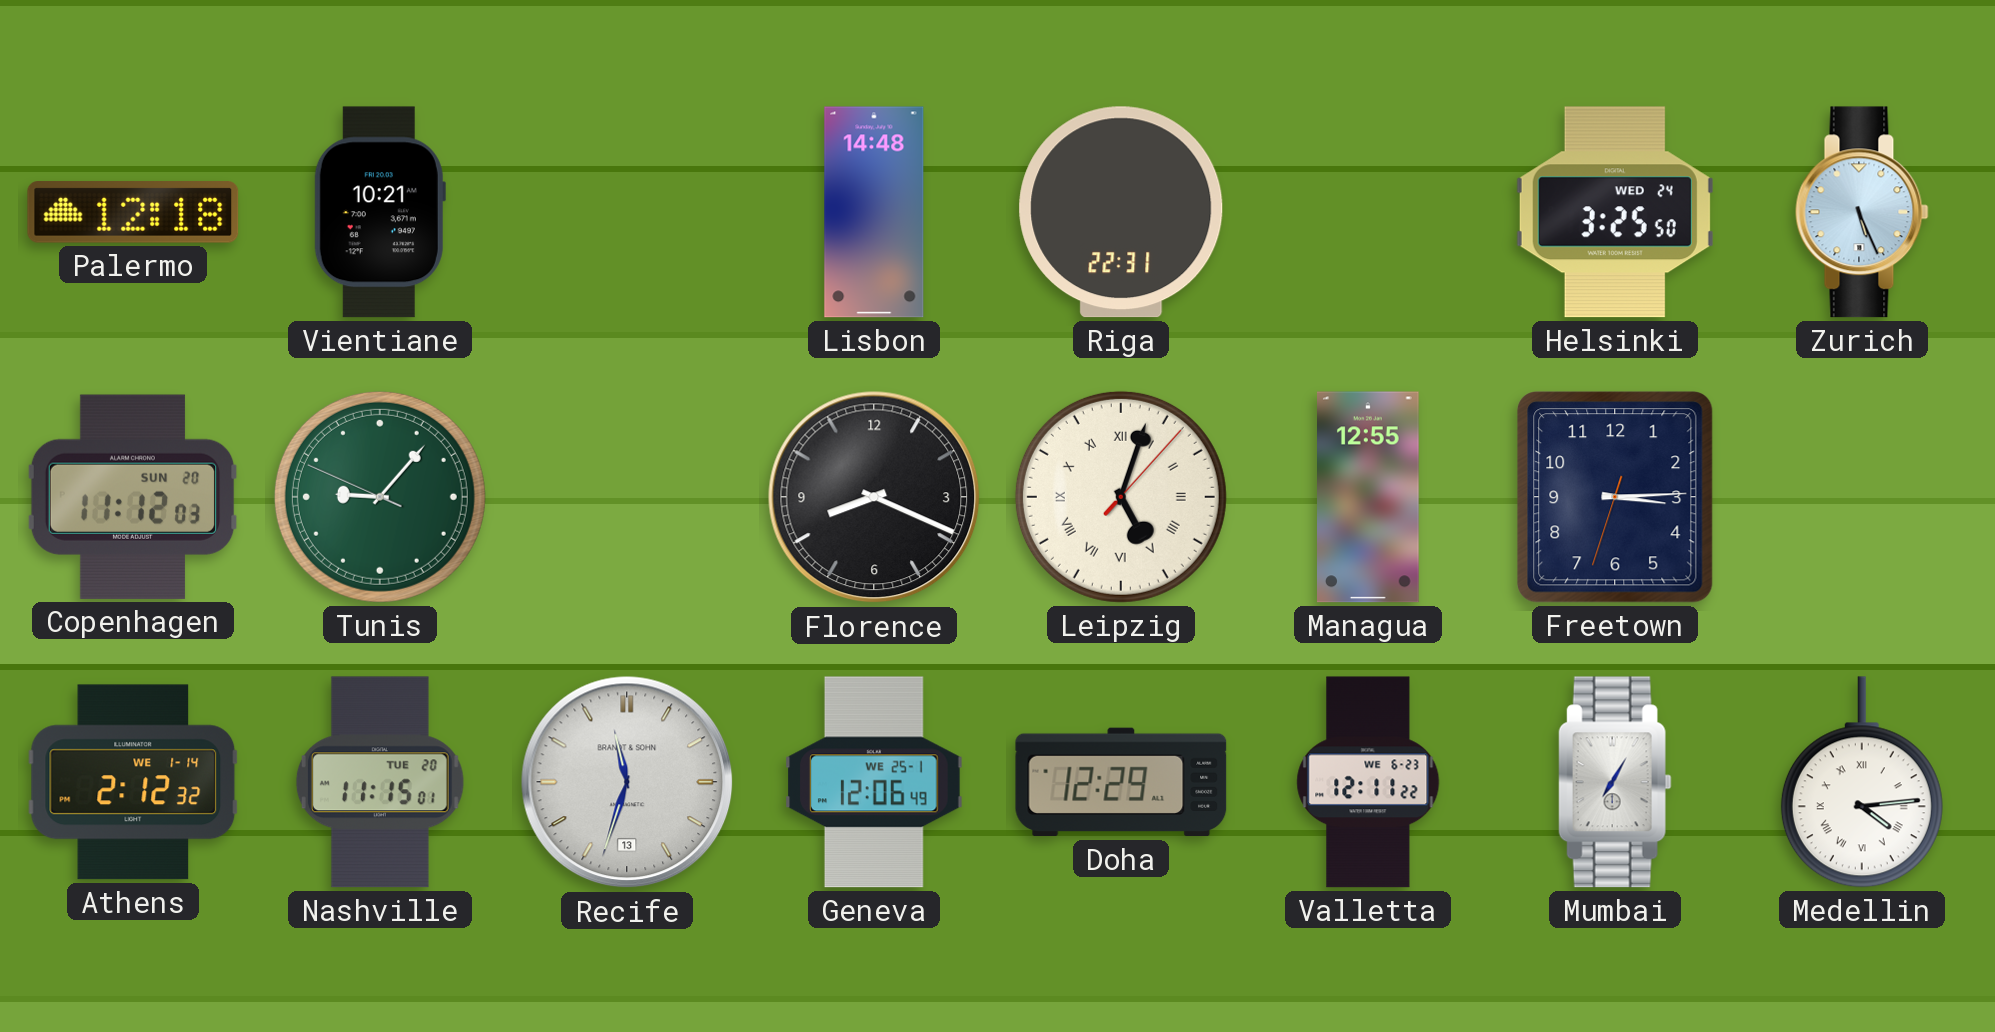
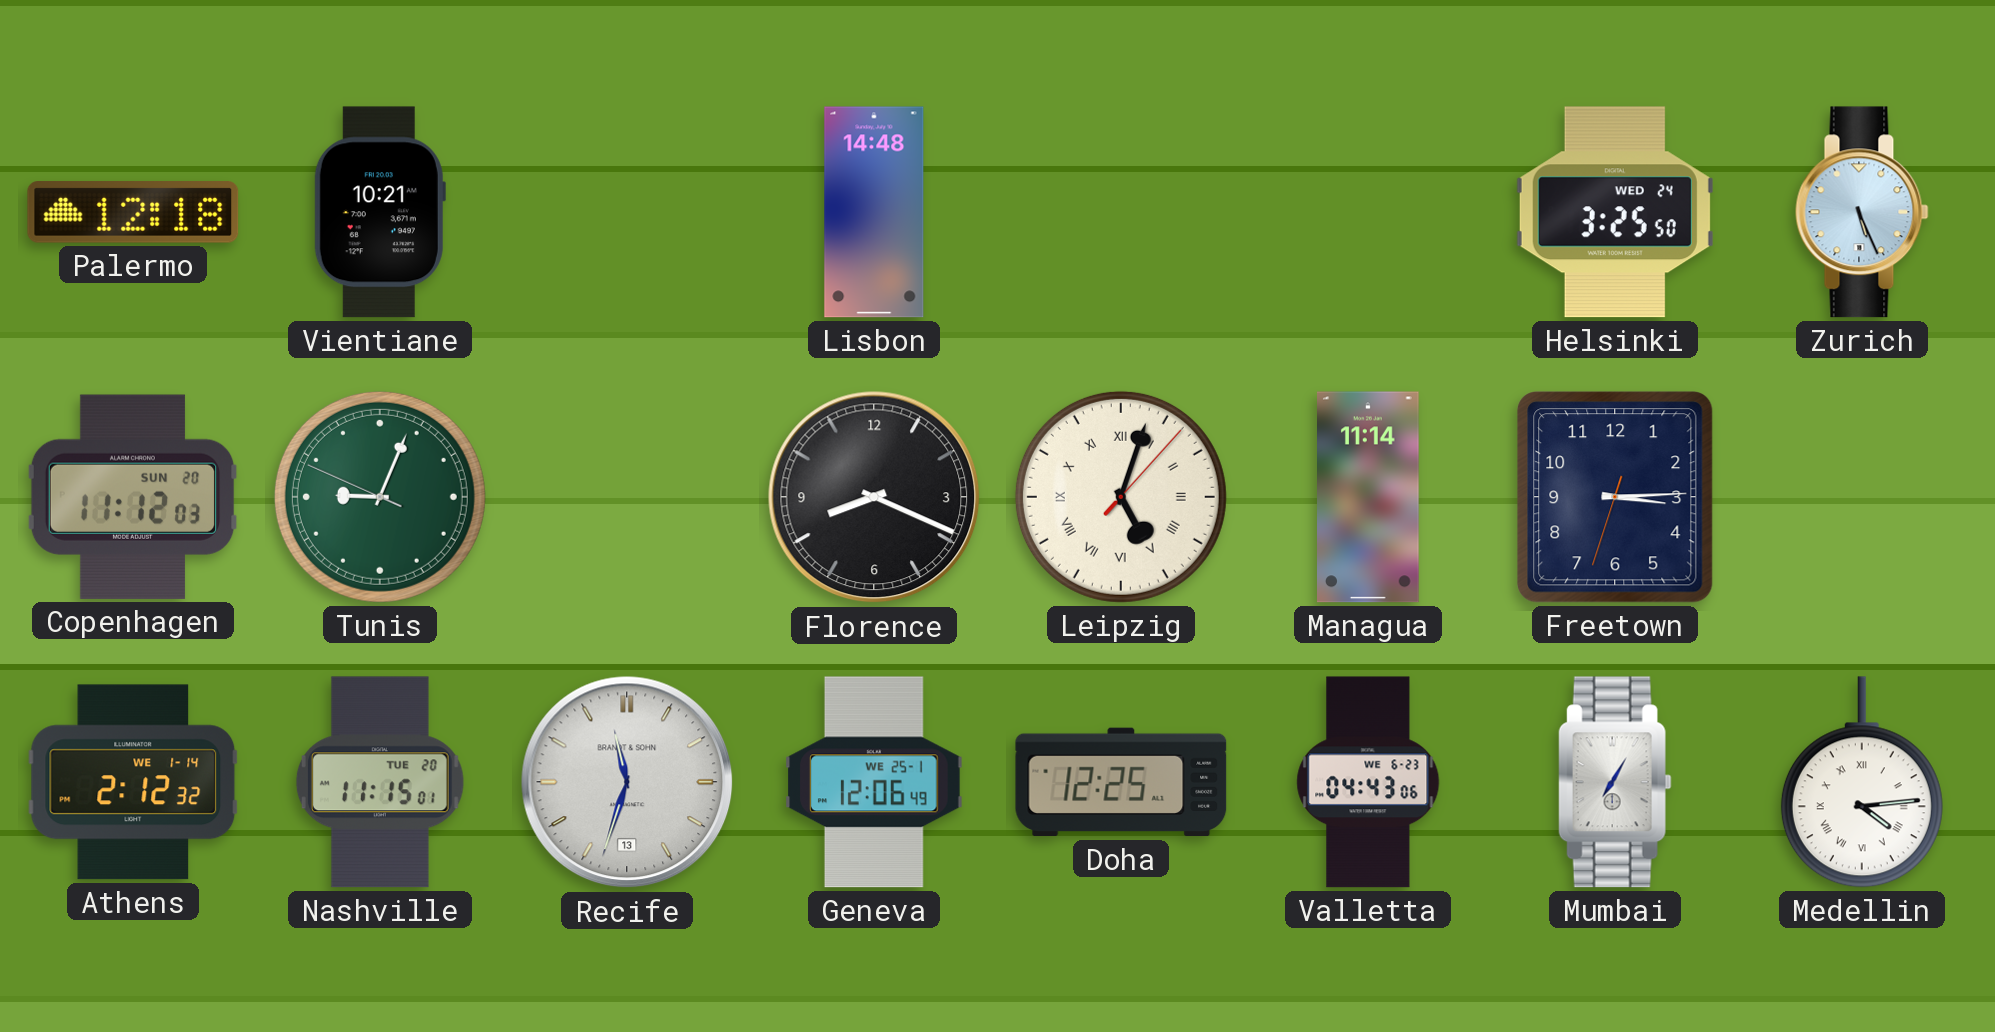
Riga: 22:31 -> none
Tunis: 9:06 -> 9:03
Managua: 12:55 -> 11:14
Doha: 12:29 -> 12:25
Valletta: 12:11 -> 04:43
